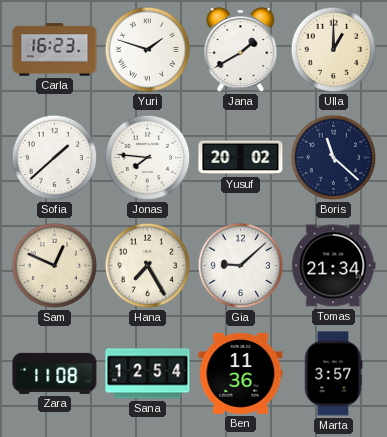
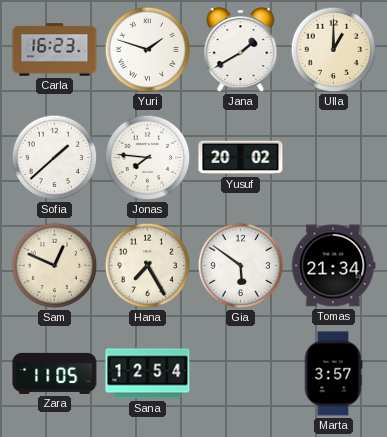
Boris: 11:22 -> none
Gia: 9:08 -> 5:51
Zara: 11:08 -> 11:05
Ben: 11:36 -> none
